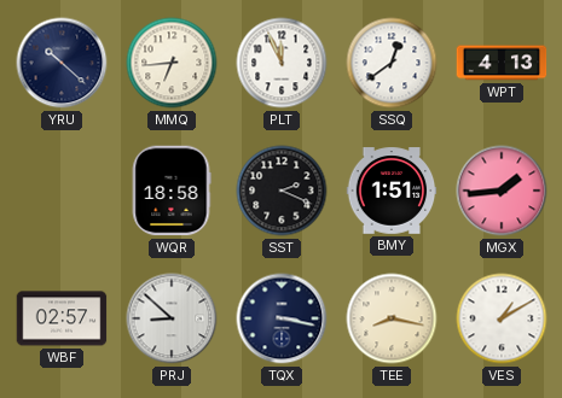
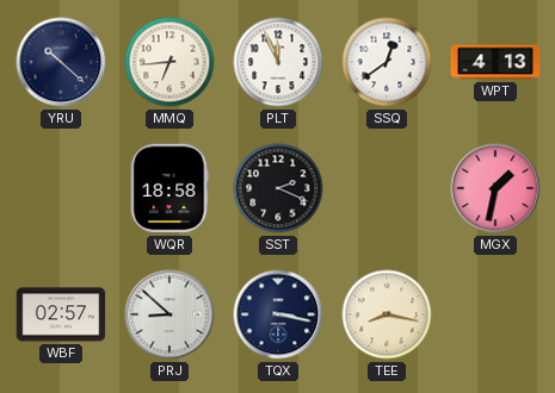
BMY: 1:51 -> none
MGX: 1:44 -> 1:32
VES: 1:10 -> none
